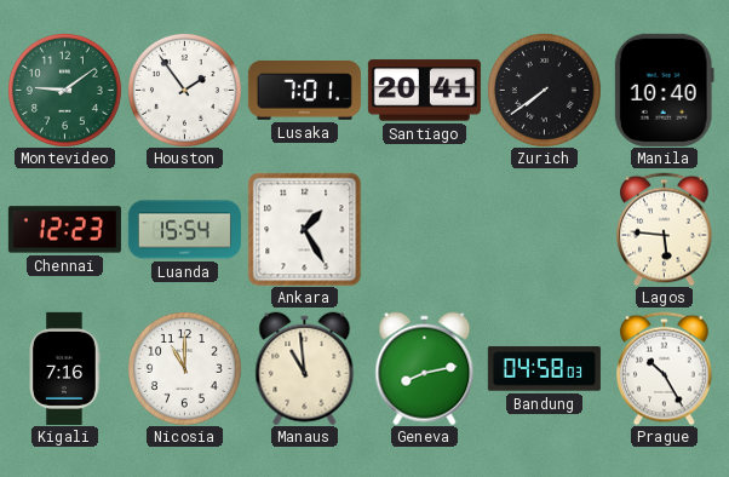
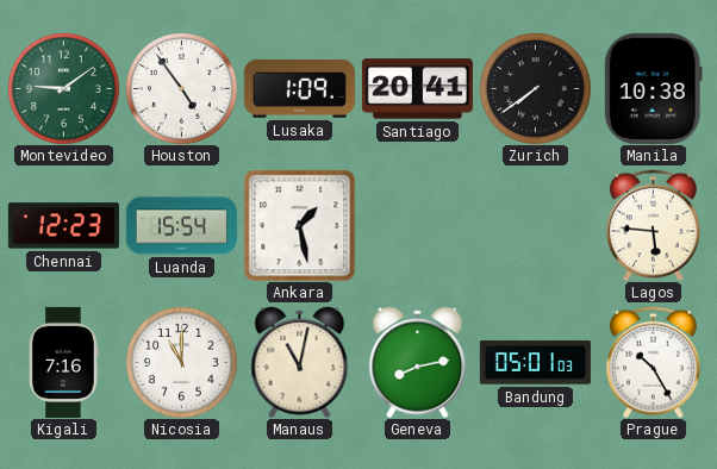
Houston: 1:54 -> 4:54
Lusaka: 7:01 -> 1:09
Manila: 10:40 -> 10:38
Ankara: 1:25 -> 1:28
Manaus: 10:59 -> 11:02
Bandung: 04:58 -> 05:01
